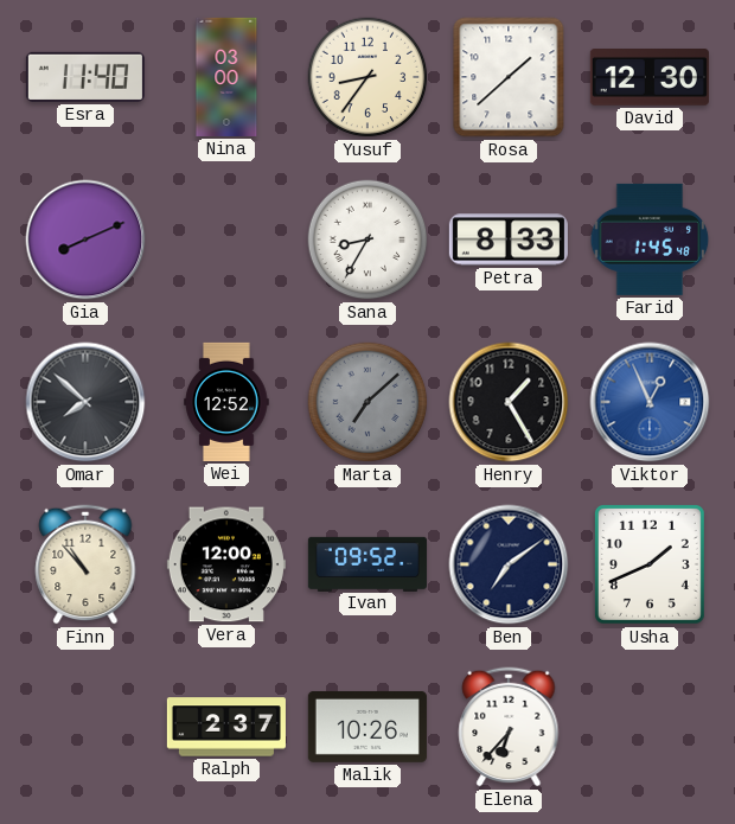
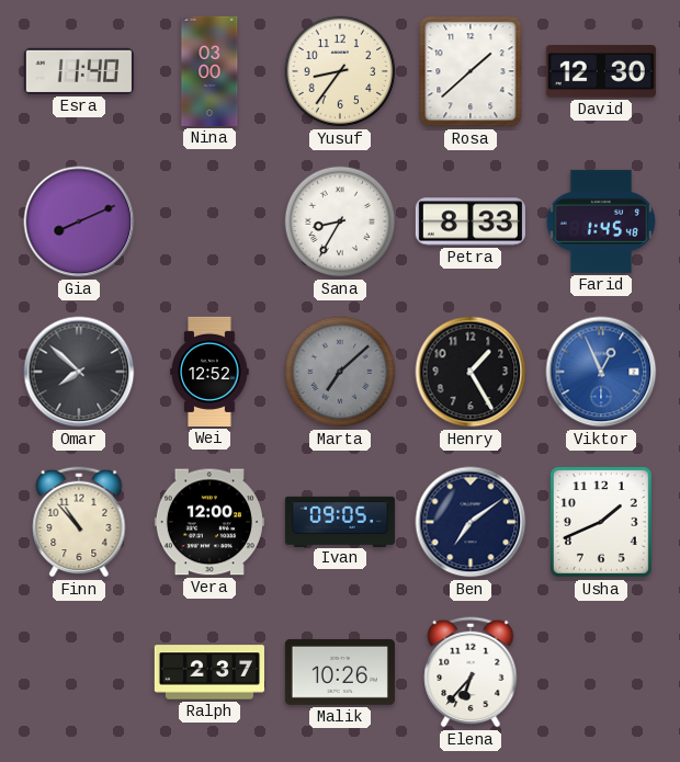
Ivan: 09:52 -> 09:05
